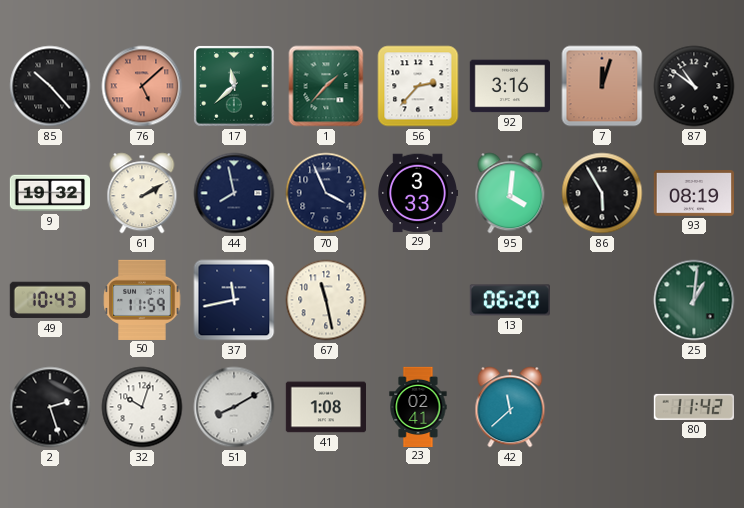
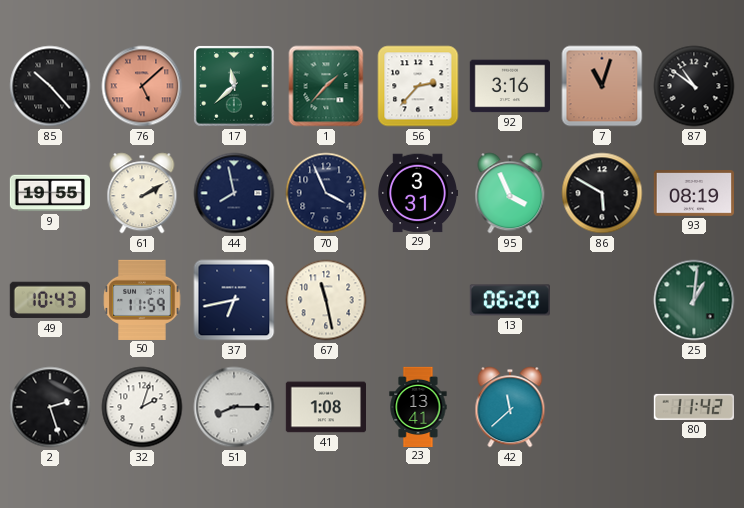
7: 12:03 -> 11:03
9: 19:32 -> 19:55
29: 3:33 -> 3:31
95: 4:01 -> 3:56
86: 5:55 -> 5:50
37: 11:43 -> 6:43
32: 10:03 -> 2:03
51: 8:10 -> 8:15
23: 02:41 -> 13:41
